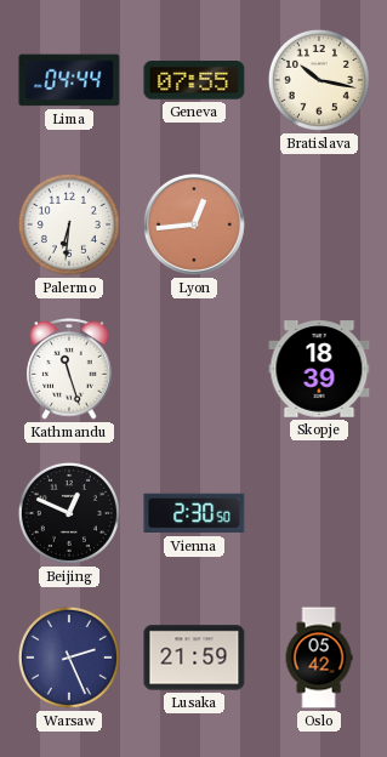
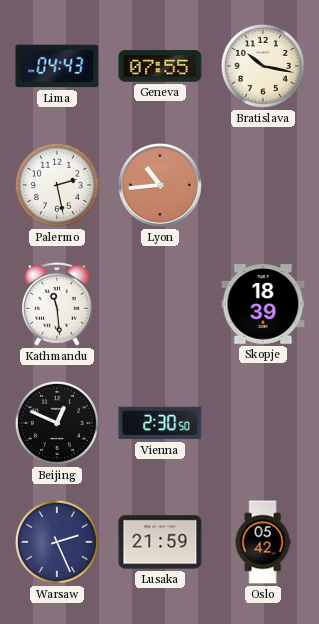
Lima: 04:44 -> 04:43
Palermo: 6:31 -> 2:28
Lyon: 12:44 -> 10:44
Kathmandu: 11:27 -> 11:29
